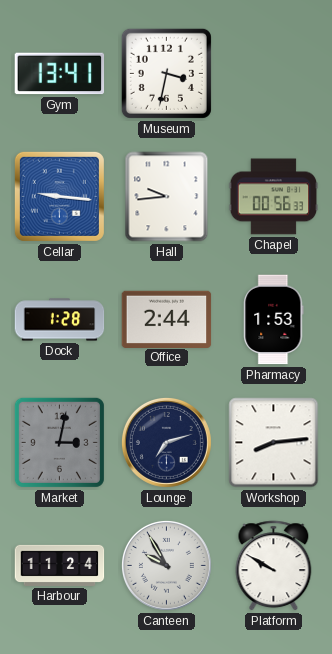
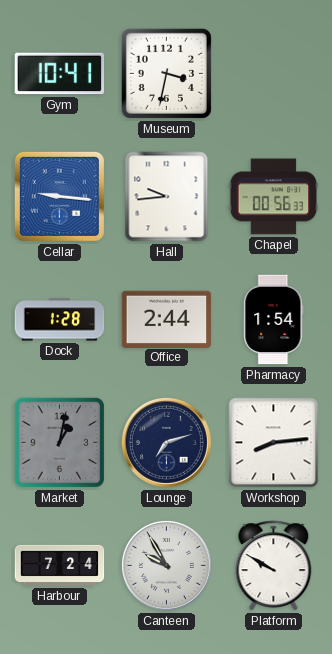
Gym: 13:41 -> 10:41
Pharmacy: 1:53 -> 1:54
Market: 3:02 -> 1:02
Harbour: 11:24 -> 7:24
